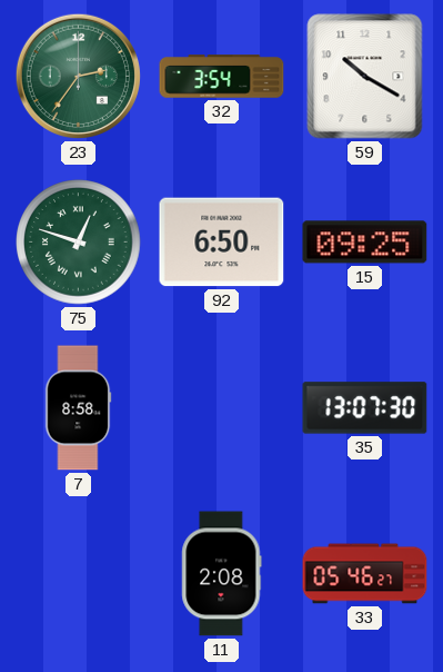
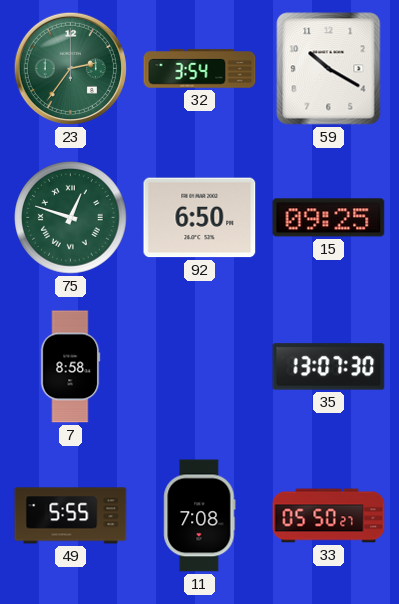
49: none -> 5:55
11: 2:08 -> 7:08
33: 05:46 -> 05:50
